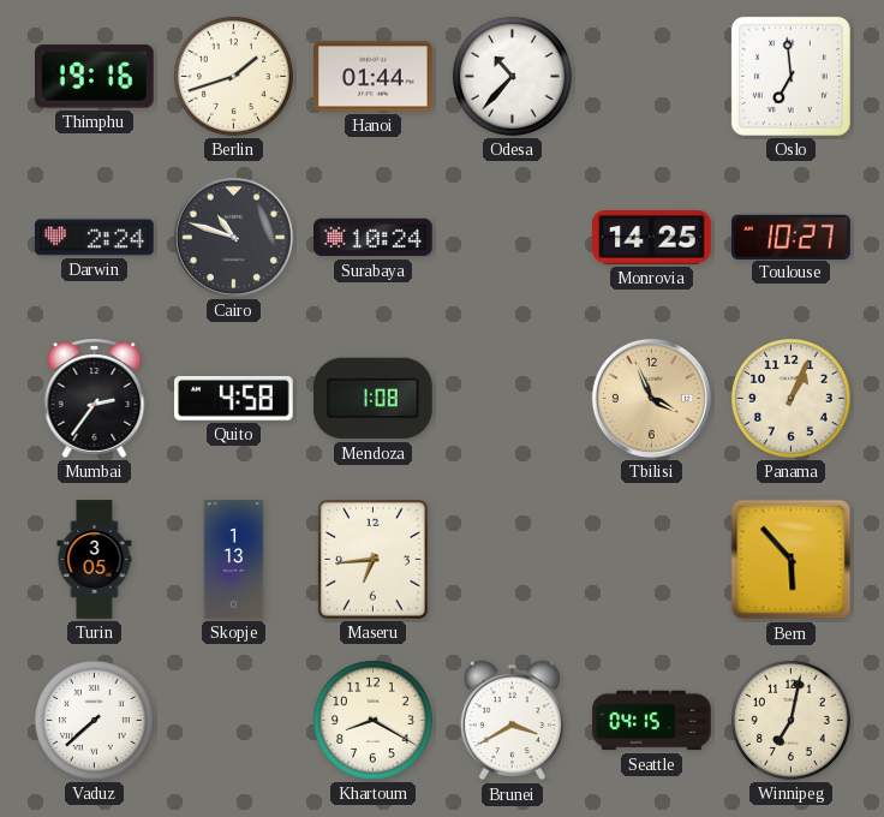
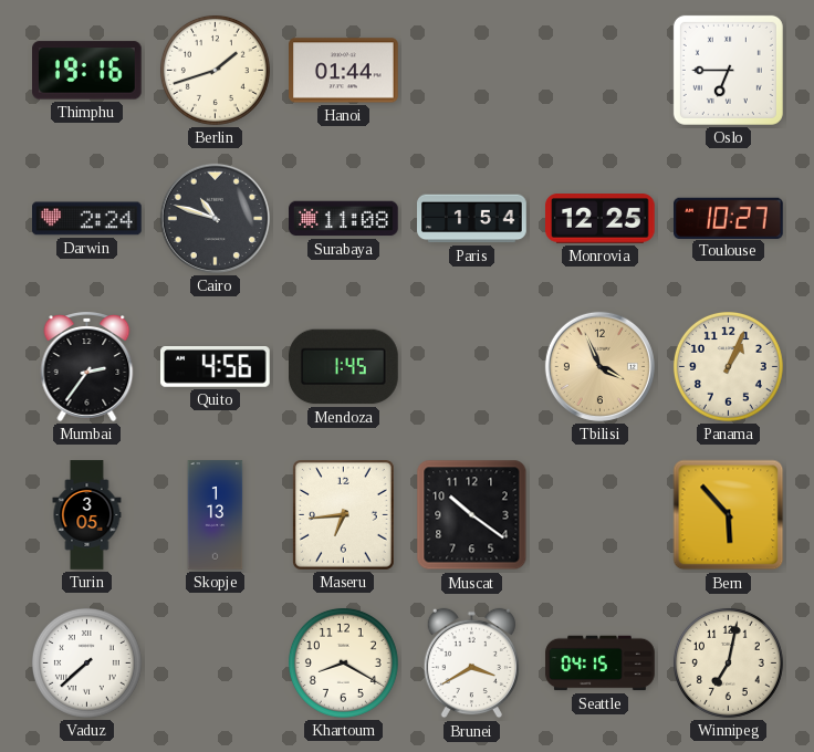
Odesa: 10:37 -> none
Oslo: 6:59 -> 6:45
Surabaya: 10:24 -> 11:08
Paris: none -> 1:54
Monrovia: 14:25 -> 12:25
Quito: 4:58 -> 4:56
Mendoza: 1:08 -> 1:45
Muscat: none -> 10:21
